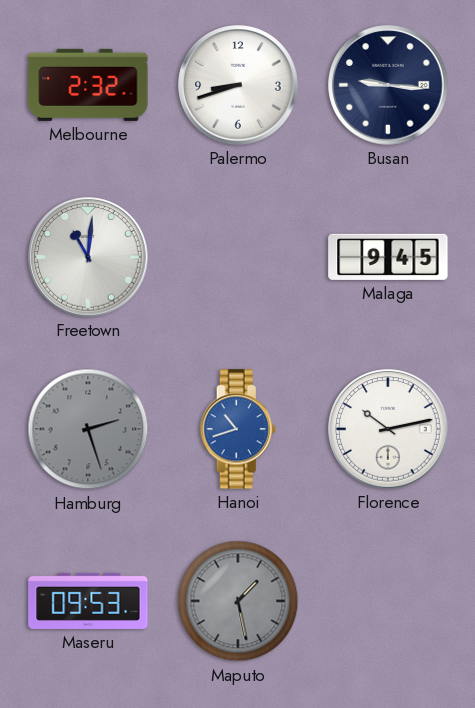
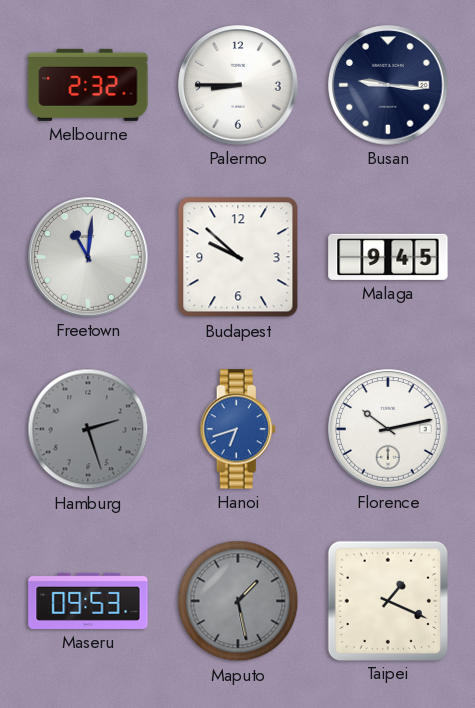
Palermo: 8:42 -> 8:45
Budapest: none -> 9:52
Hanoi: 10:42 -> 6:42
Taipei: none -> 1:19
